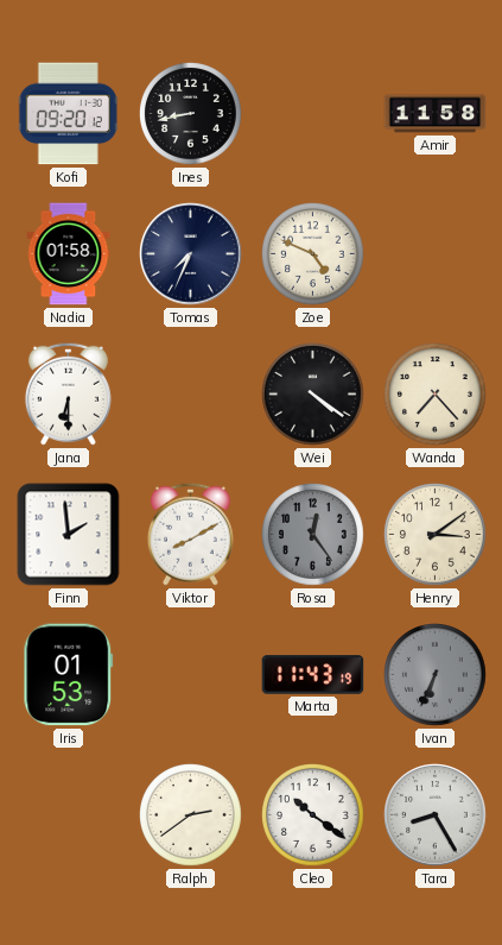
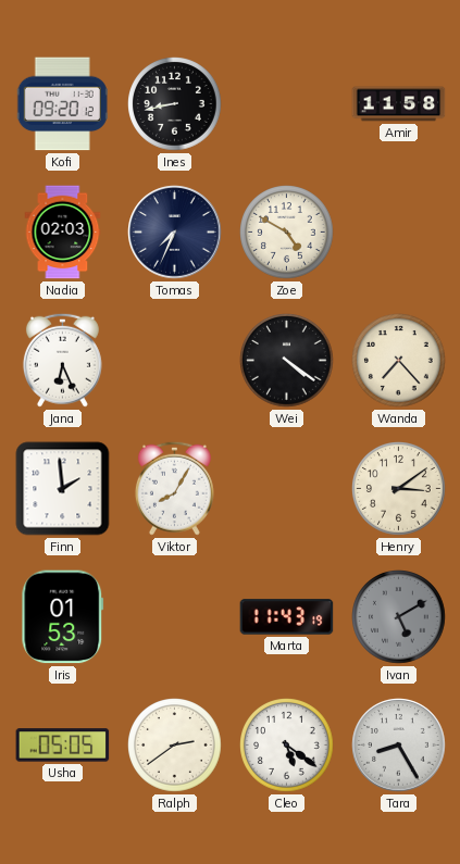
Nadia: 01:58 -> 02:03
Zoe: 4:49 -> 4:50
Jana: 6:30 -> 6:26
Viktor: 8:10 -> 8:05
Rosa: 12:24 -> none
Ivan: 6:34 -> 5:10
Usha: none -> 05:05
Cleo: 10:21 -> 5:21
